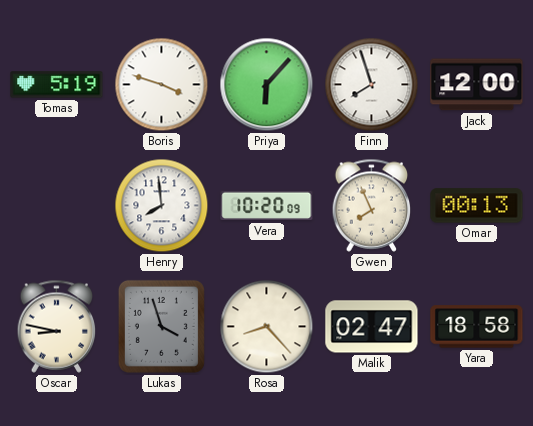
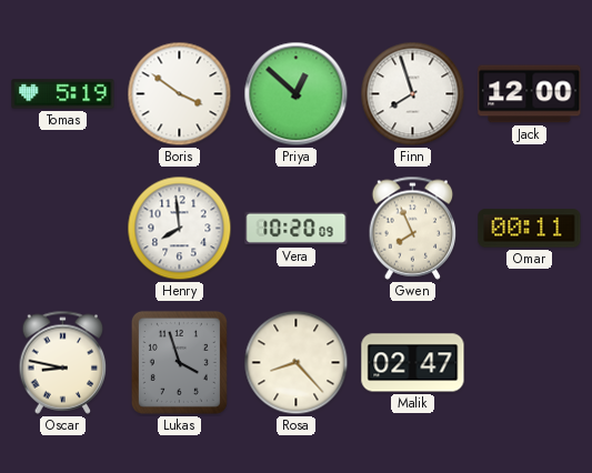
Boris: 3:48 -> 3:51
Priya: 6:07 -> 12:52
Omar: 00:13 -> 00:11
Yara: 18:58 -> none
